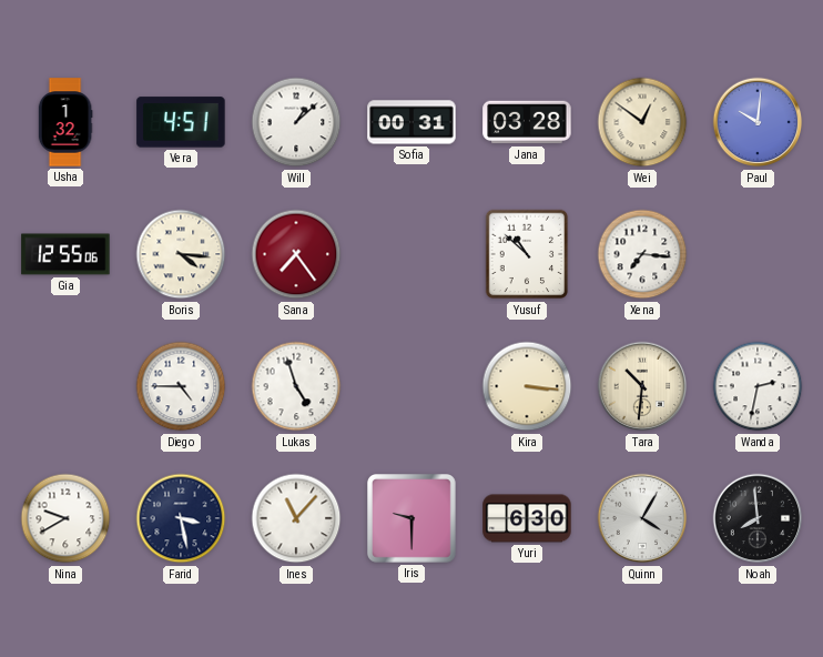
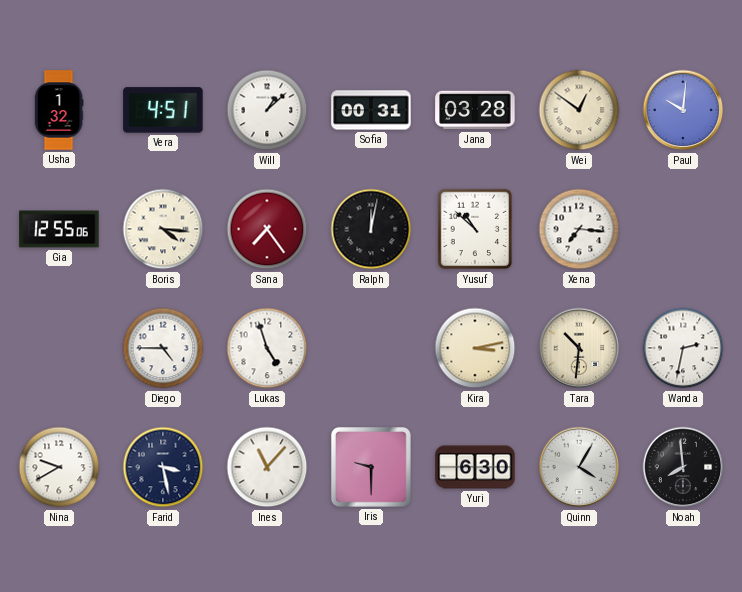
Ralph: none -> 12:02
Kira: 3:16 -> 3:13
